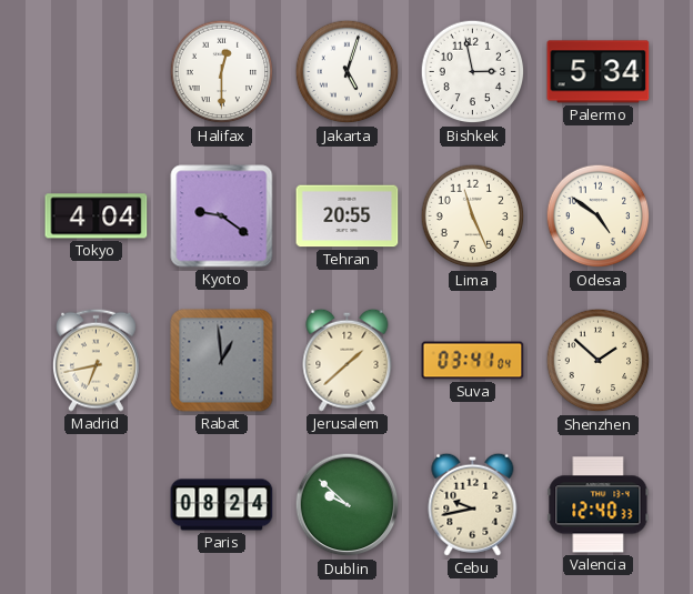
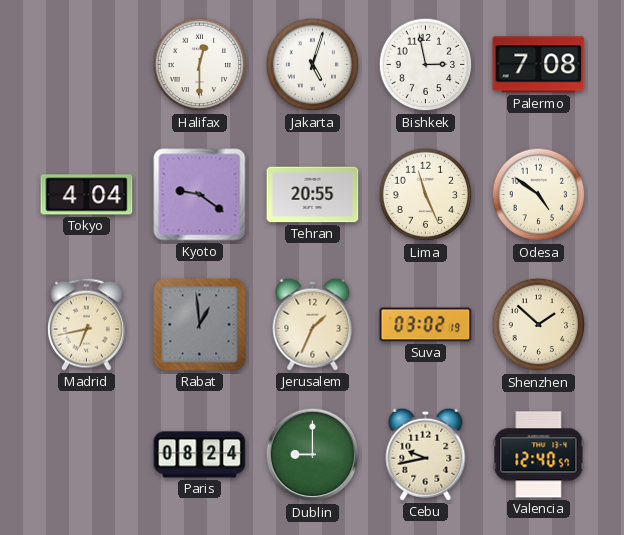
Palermo: 5:34 -> 7:08
Jerusalem: 1:38 -> 1:34
Suva: 03:41 -> 03:02
Dublin: 9:52 -> 9:00
Valencia: 12:40:33 -> 12:40:57
